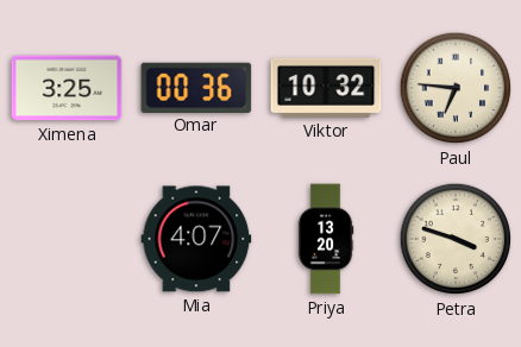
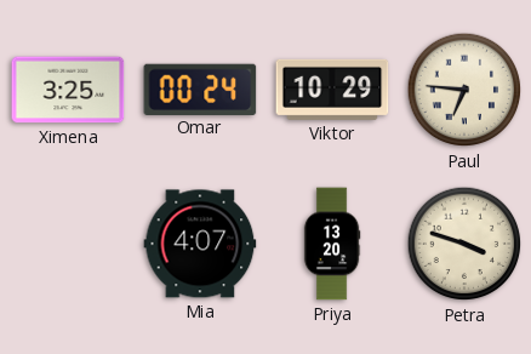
Omar: 00:36 -> 00:24
Viktor: 10:32 -> 10:29
